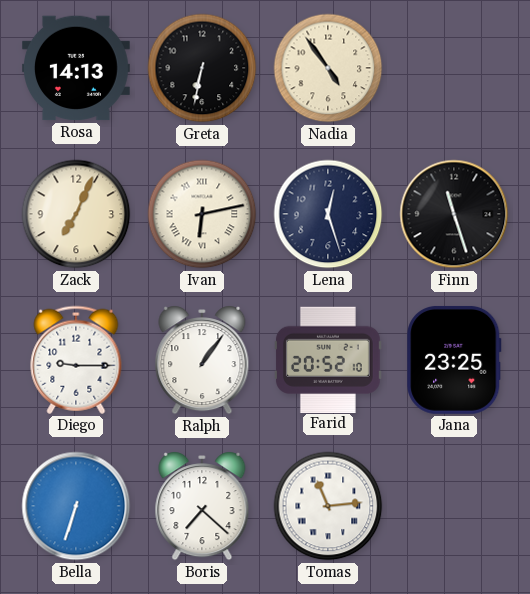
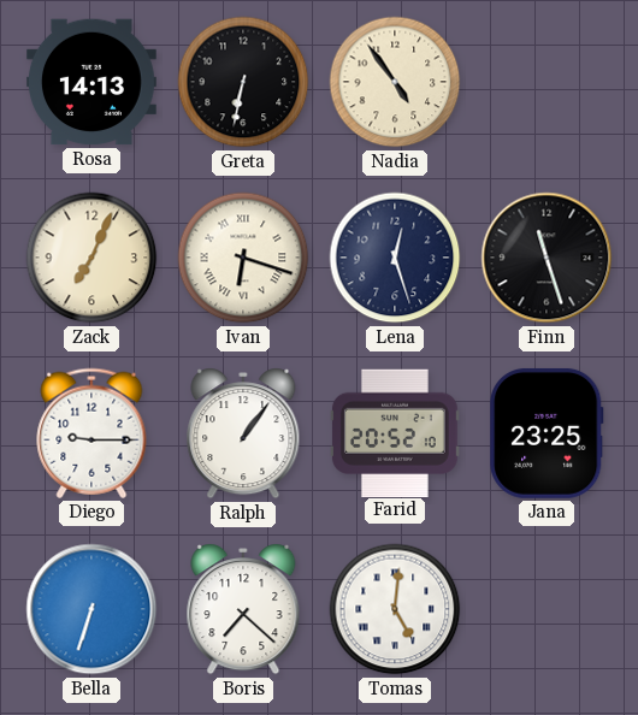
Ivan: 6:13 -> 6:18
Tomas: 11:14 -> 5:01
